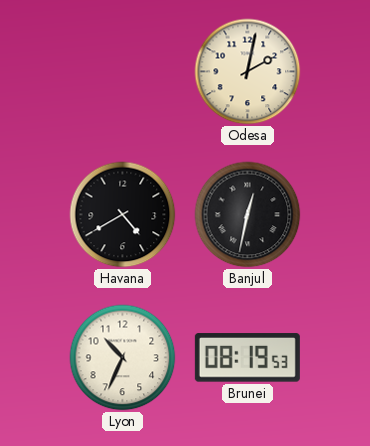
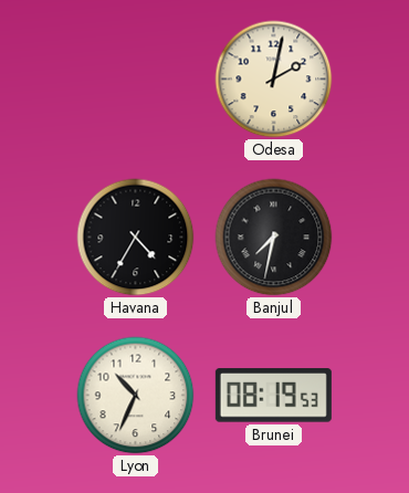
Havana: 4:40 -> 4:35
Banjul: 12:32 -> 7:32
